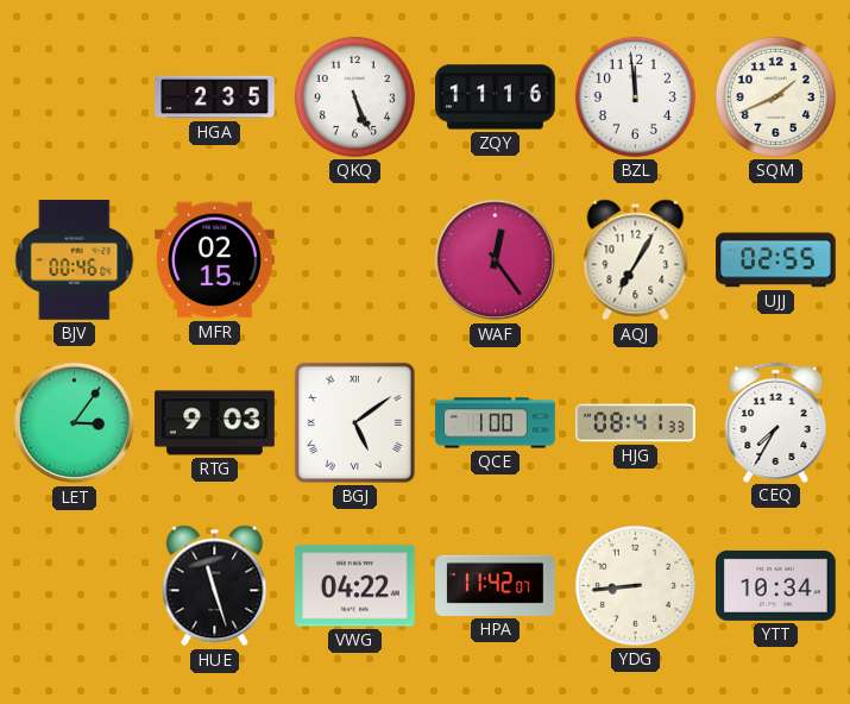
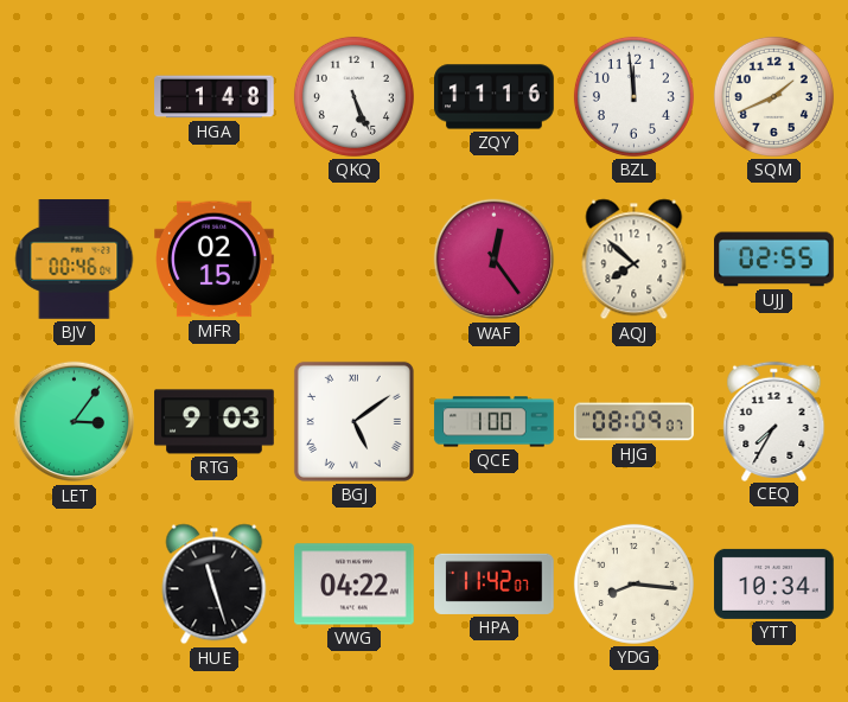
HGA: 2:35 -> 1:48
AQJ: 7:05 -> 7:52
HJG: 08:41 -> 08:09
YDG: 8:44 -> 8:16
